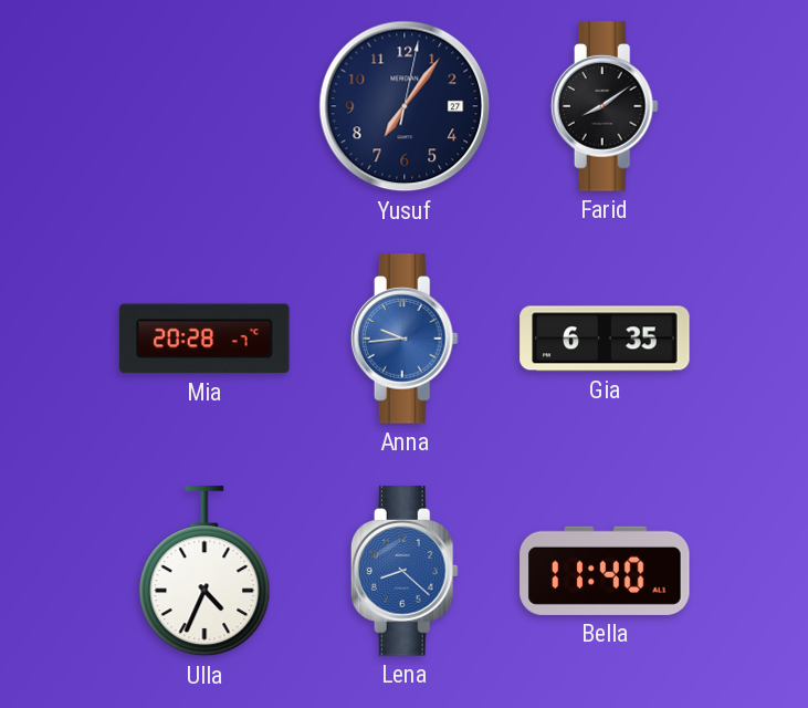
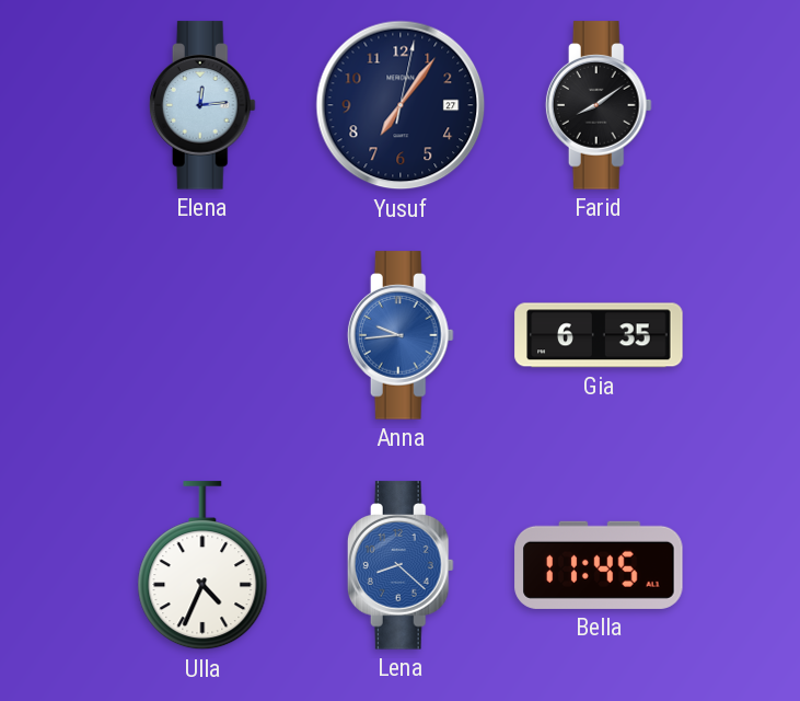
Elena: none -> 12:14
Mia: 20:28 -> none
Bella: 11:40 -> 11:45
